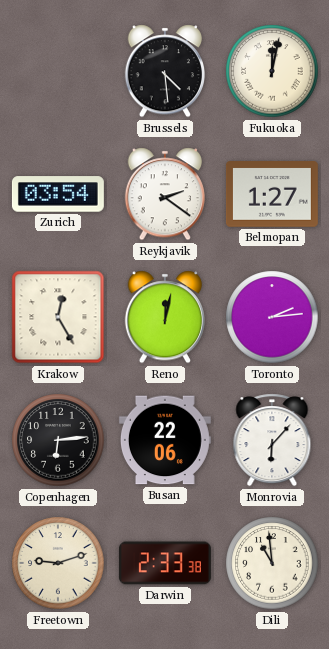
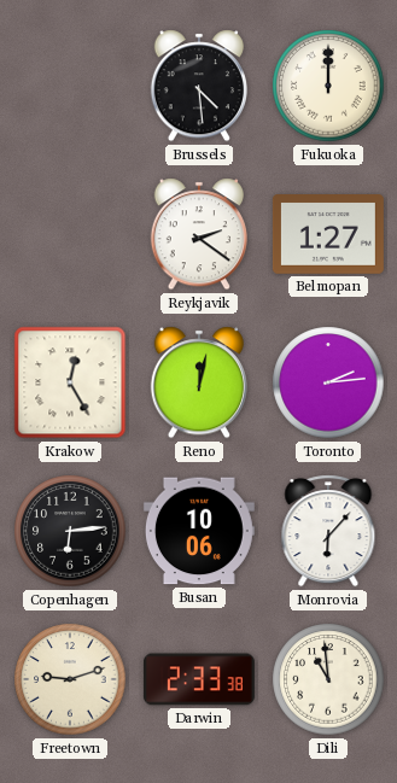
Fukuoka: 12:02 -> 12:00
Zurich: 03:54 -> none
Busan: 22:06 -> 10:06
